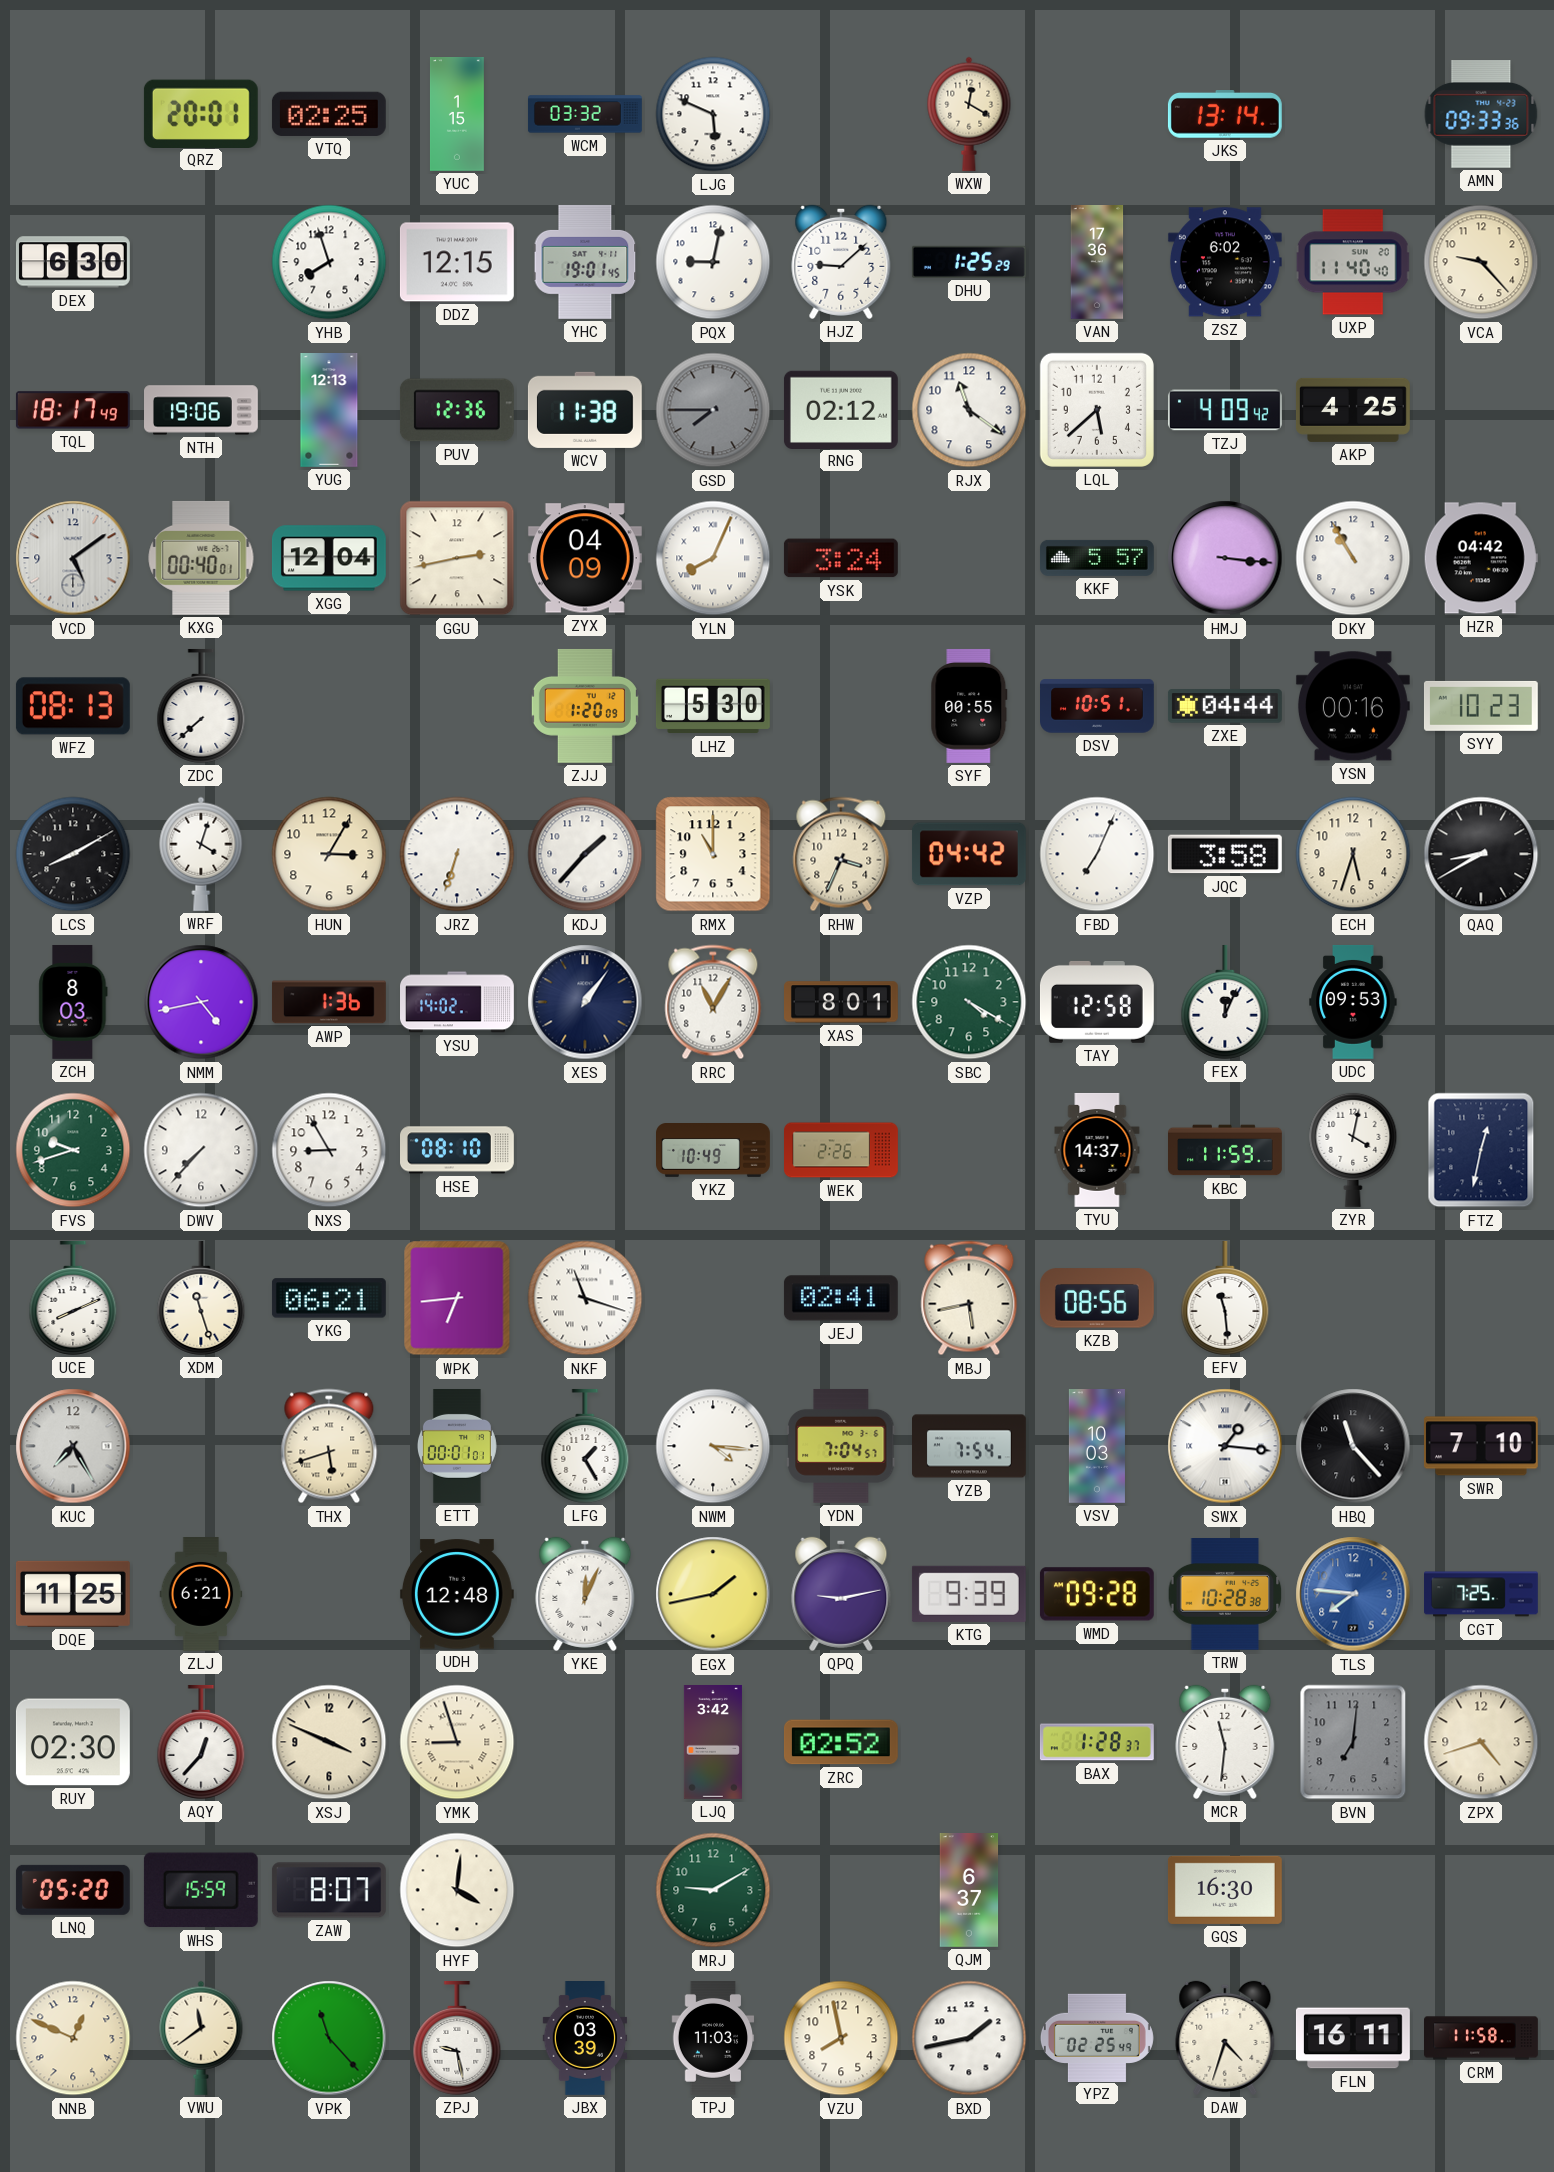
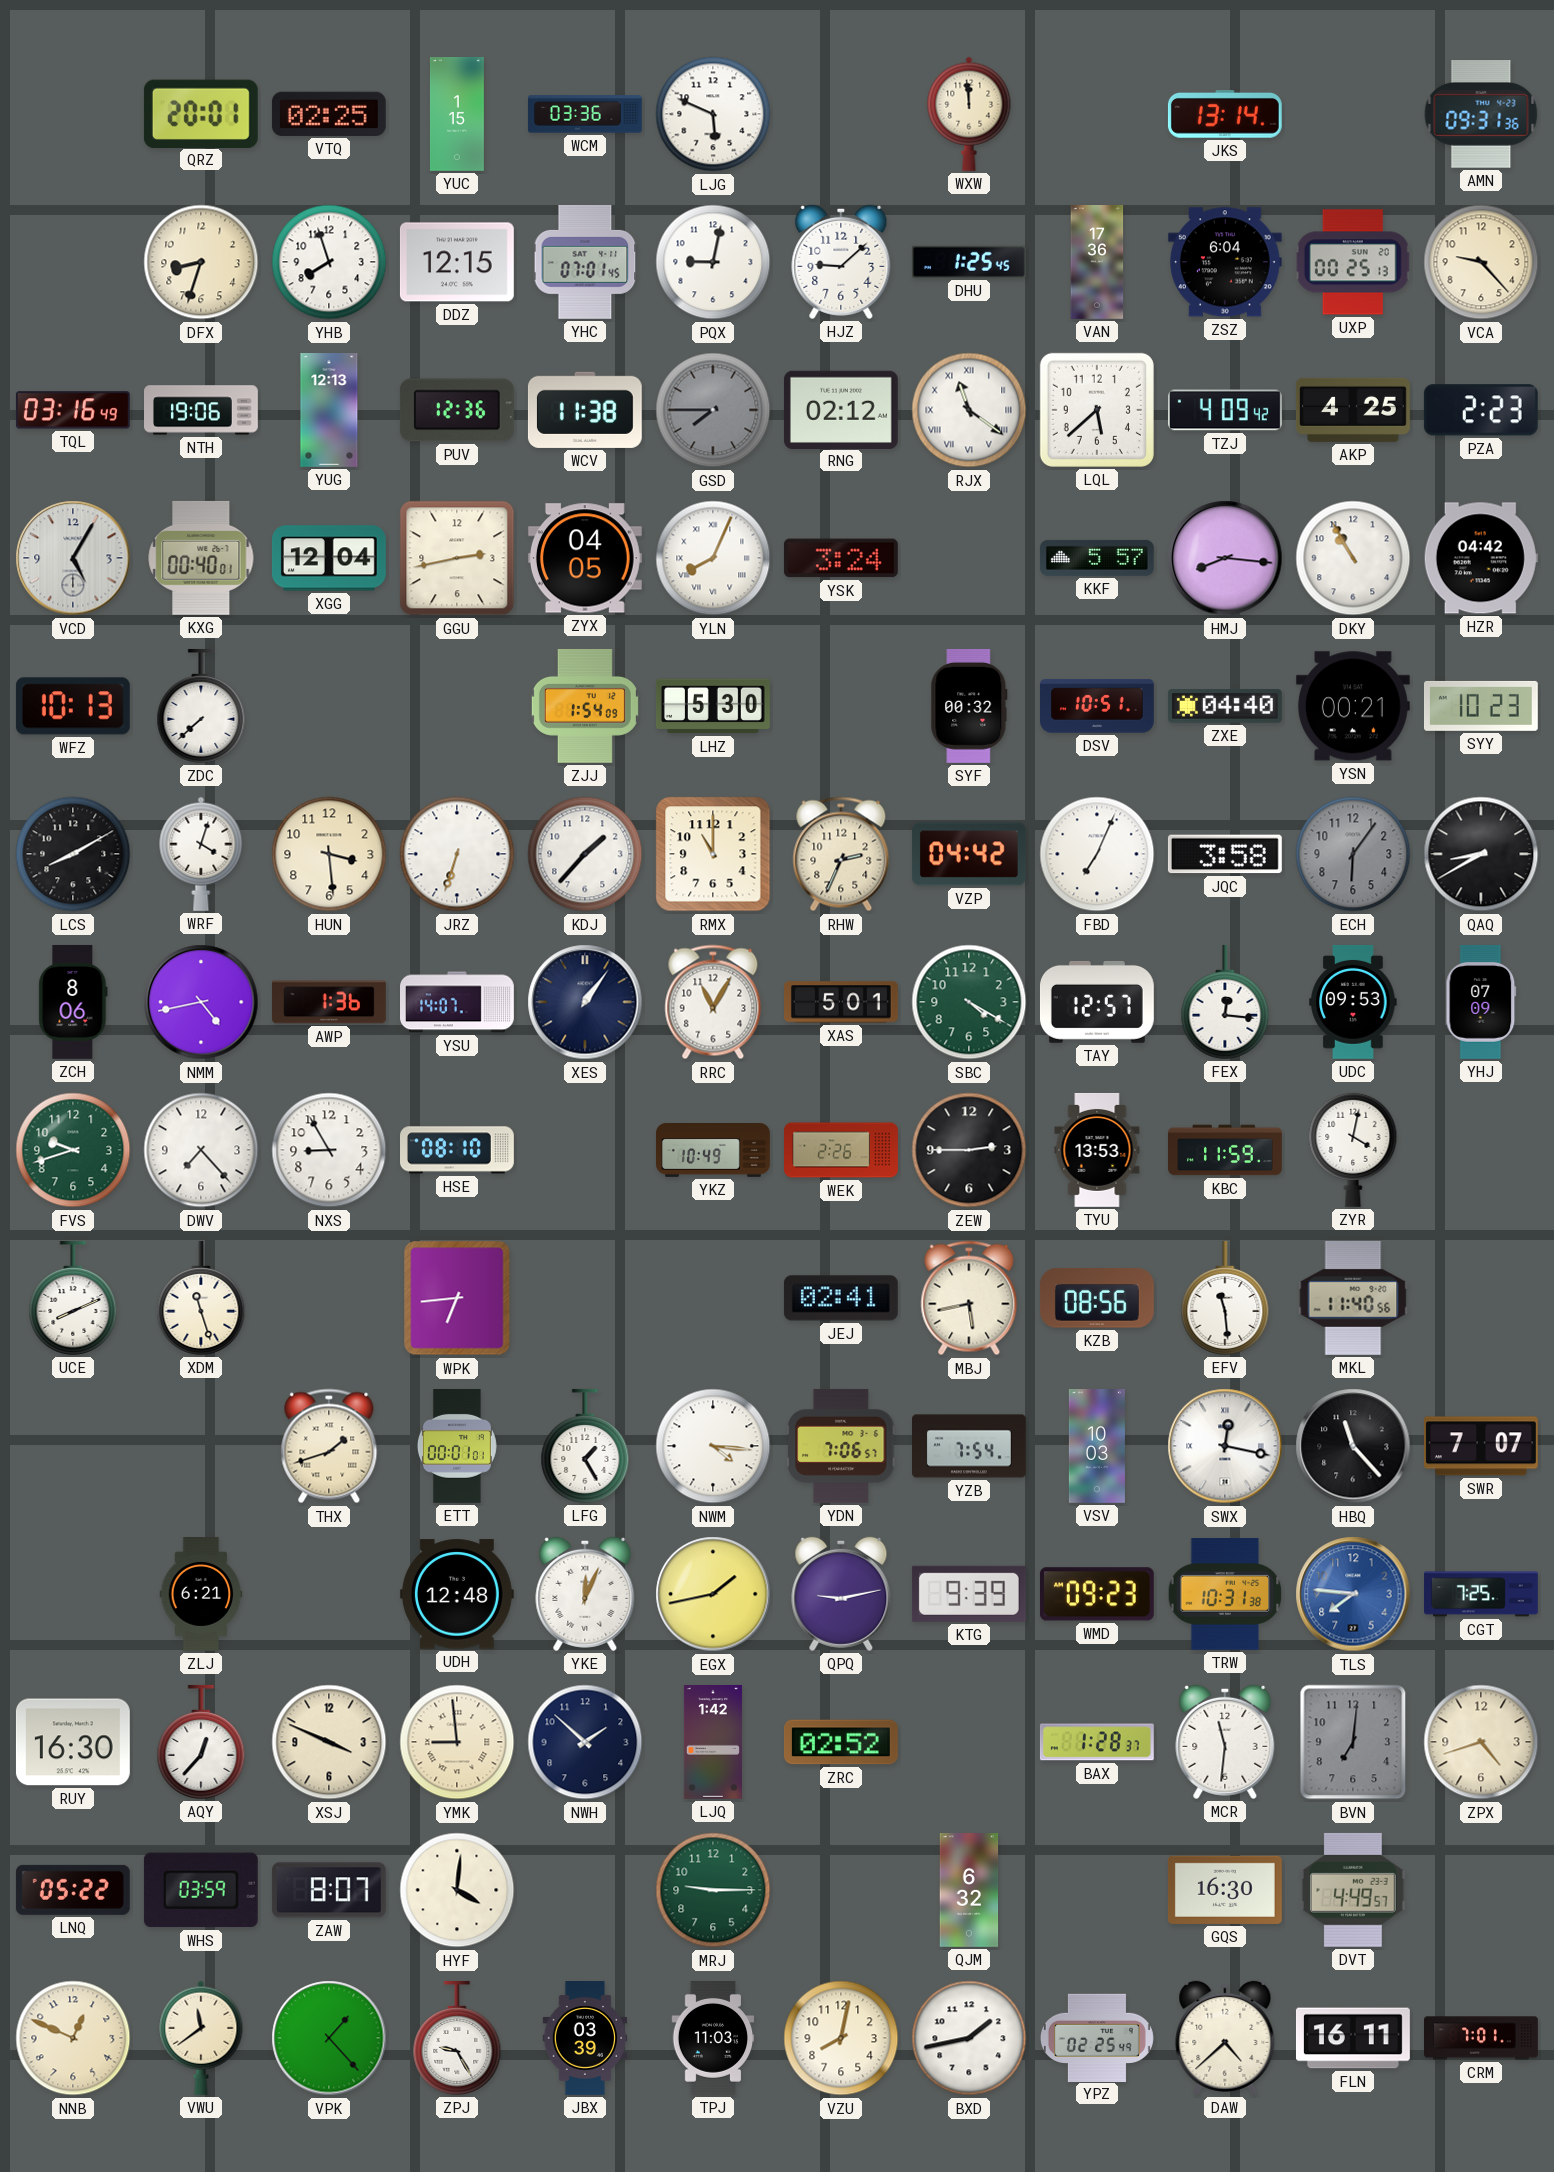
WCM: 03:32 -> 03:36
WXW: 12:20 -> 11:59
AMN: 09:33 -> 09:31
DEX: 6:30 -> none
DFX: none -> 8:33
YHC: 19:01 -> 07:01
DHU: 1:25:29 -> 1:25:45
ZSZ: 6:02 -> 6:04
UXP: 11:40 -> 00:25
TQL: 18:17 -> 03:16
RJX numerals: Arabic -> Roman
PZA: none -> 2:23
VCD: 5:09 -> 5:05
ZYX: 04:09 -> 04:05
HMJ: 3:16 -> 8:16
WFZ: 08:13 -> 10:13
ZJJ: 1:20 -> 1:54
SYF: 00:55 -> 00:32
ZXE: 04:44 -> 04:40
YSN: 00:16 -> 00:21
HUN: 3:05 -> 3:29
RHW: 3:34 -> 2:34
ECH: 5:33 -> 6:06
ECH dial: cream -> grey
ZCH: 8:03 -> 8:06
YSU: 14:02 -> 14:07
XAS: 8:01 -> 5:01
TAY: 12:58 -> 12:57
FEX: 12:04 -> 12:16
YHJ: none -> 07:09
DWV: 7:37 -> 7:23
ZEW: none -> 2:45
TYU: 14:37 -> 13:53
FTZ: 12:32 -> none
YKG: 06:21 -> none
NKF: 11:18 -> none
MKL: none -> 11:40
KUC: 7:25 -> none
THX: 5:42 -> 1:42
YDN: 7:04 -> 7:06
SWX: 1:16 -> 12:17
SWR: 7:10 -> 7:07
DQE: 11:25 -> none
WMD: 09:28 -> 09:23
TRW: 10:28 -> 10:31
RUY: 02:30 -> 16:30
YMK: 8:57 -> 8:59
NWH: none -> 1:52
LJQ: 3:42 -> 1:42
LNQ: 05:20 -> 05:22
WHS: 15:59 -> 03:59
MRJ: 9:10 -> 9:15
QJM: 6:37 -> 6:32
DVT: none -> 4:49
VPK: 11:23 -> 1:23
ZPJ: 9:28 -> 9:25
VZU: 7:58 -> 8:02
DAW: 4:33 -> 4:38
CRM: 11:58 -> 7:01
